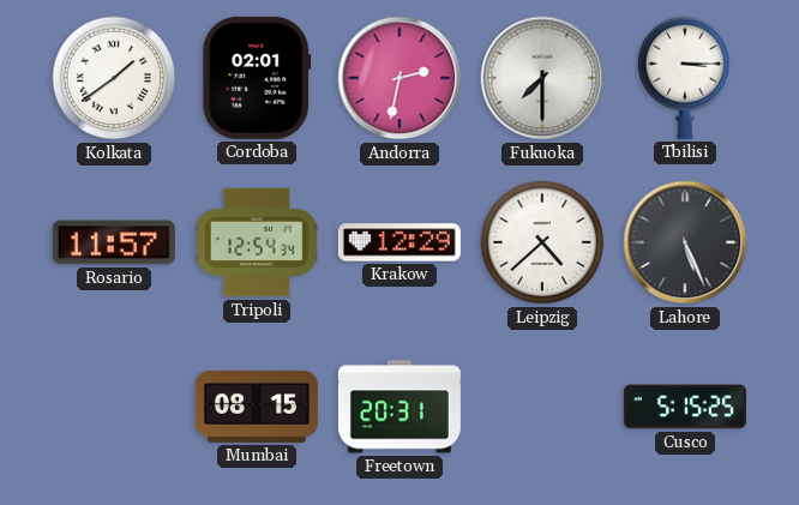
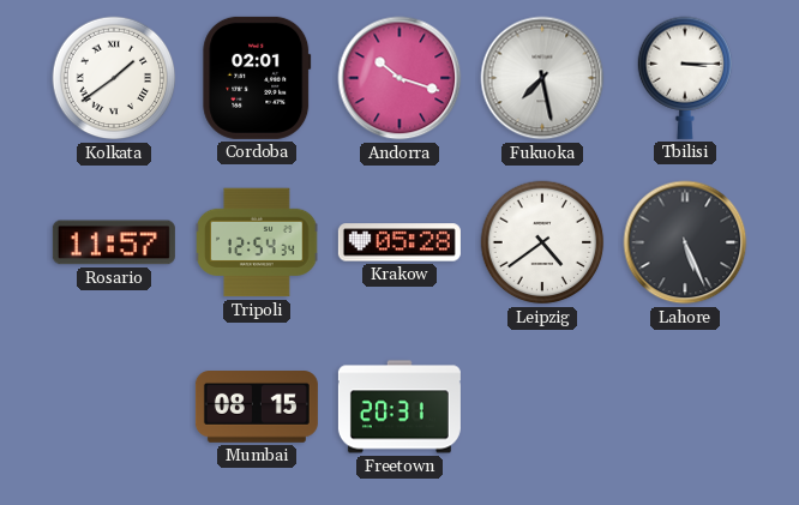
Andorra: 2:32 -> 10:18
Fukuoka: 7:30 -> 7:28
Krakow: 12:29 -> 05:28
Leipzig: 4:38 -> 4:39
Cusco: 5:15 -> none
